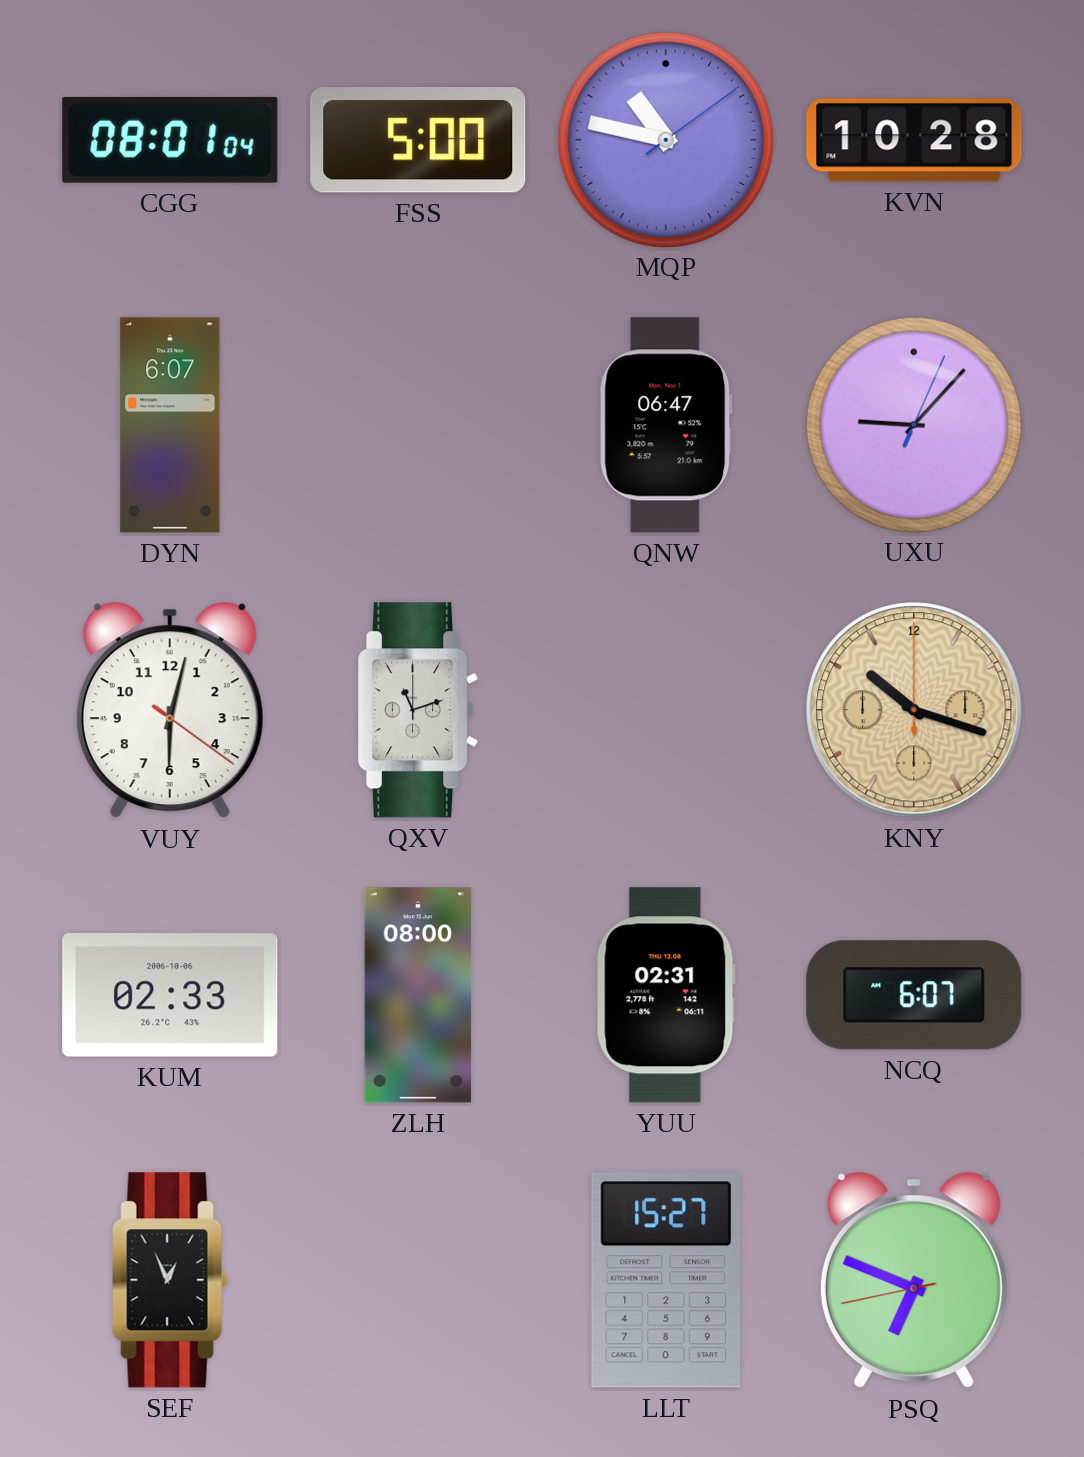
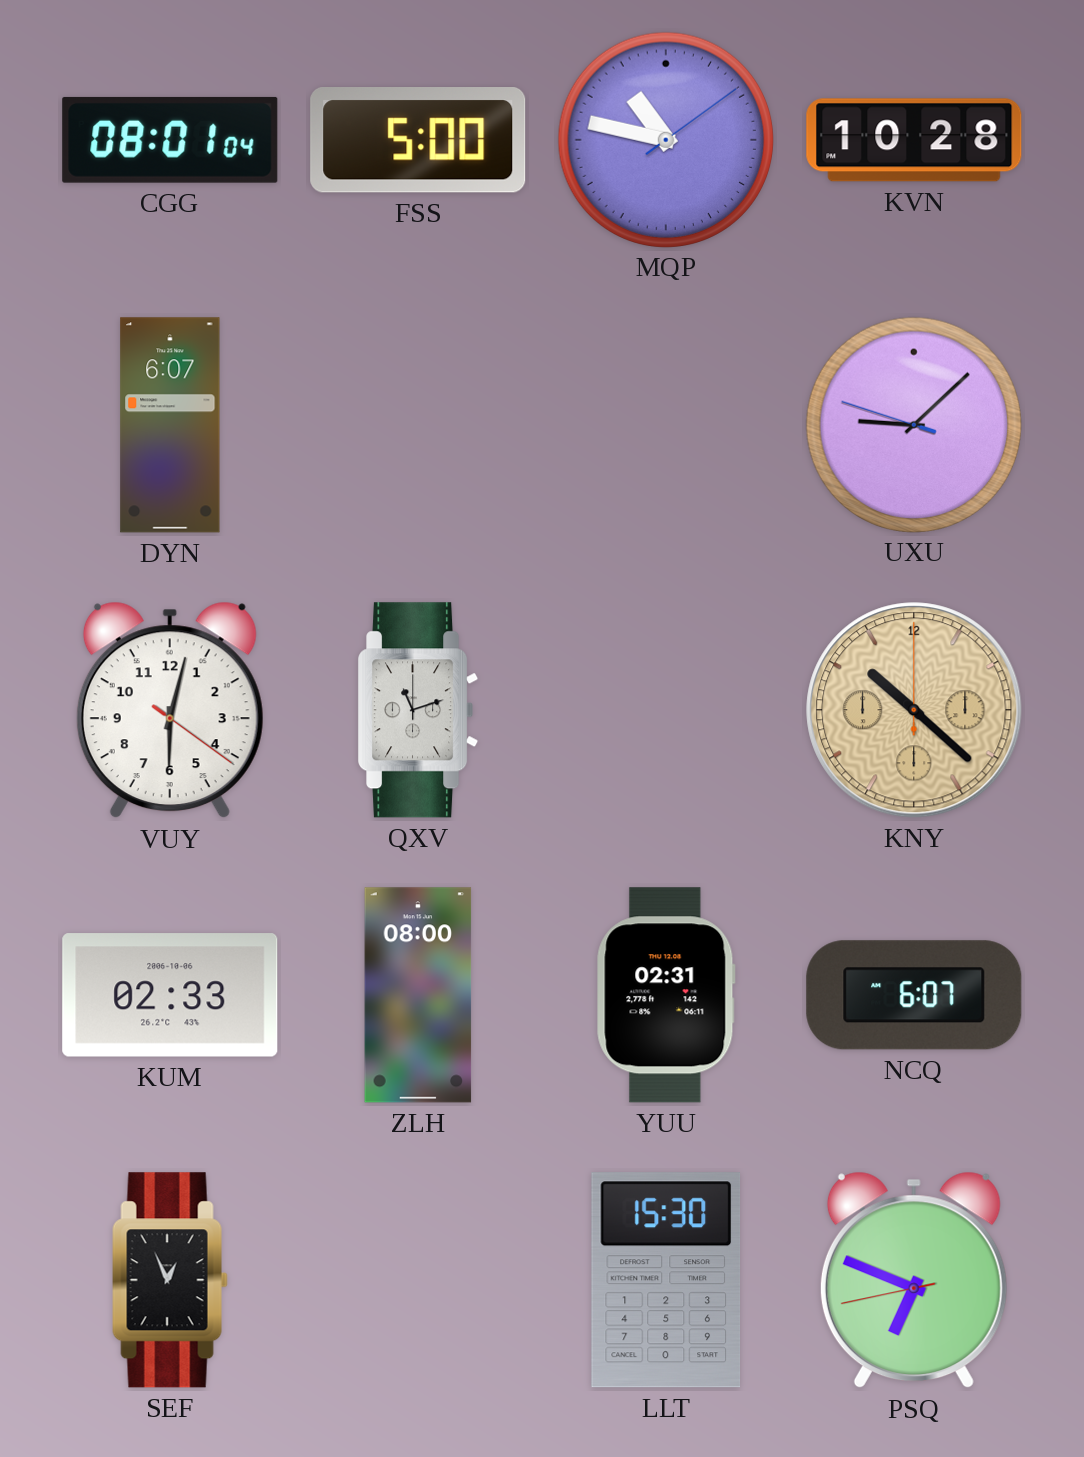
QNW: 06:47 -> none
UXU: 9:07:04 -> 9:07:48
KNY: 10:18 -> 10:22
LLT: 15:27 -> 15:30
